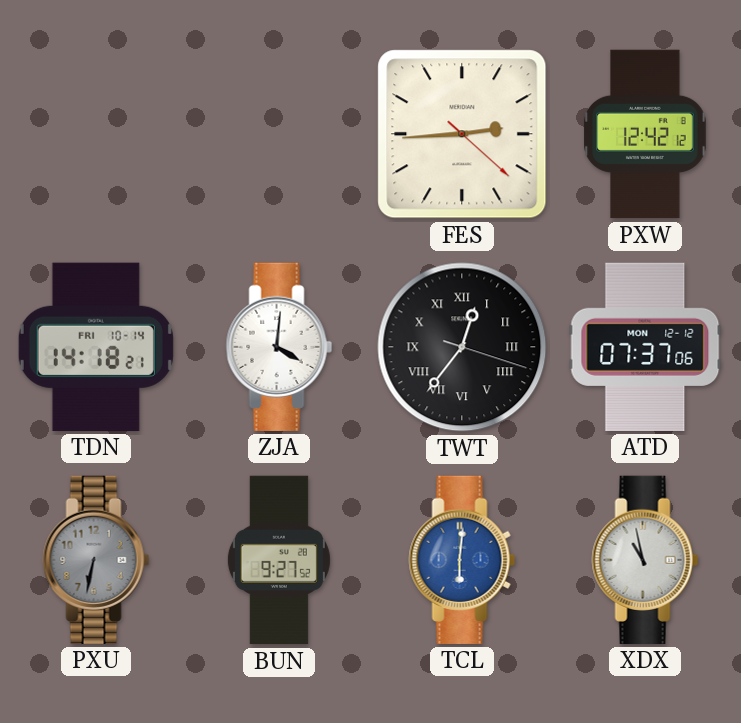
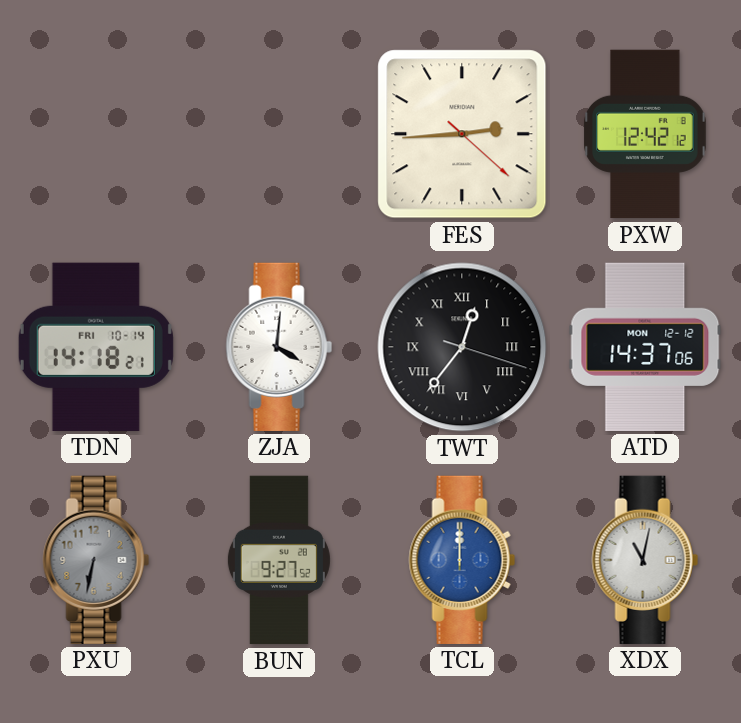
ATD: 07:37 -> 14:37
TCL: 6:01 -> 12:00
XDX: 10:58 -> 11:02
